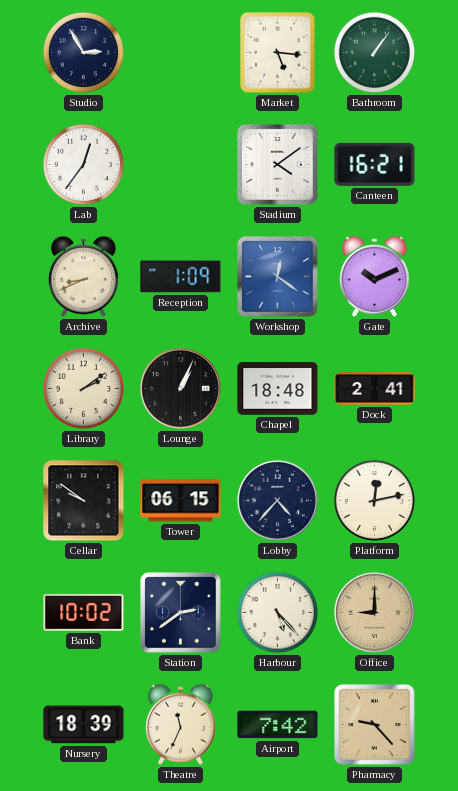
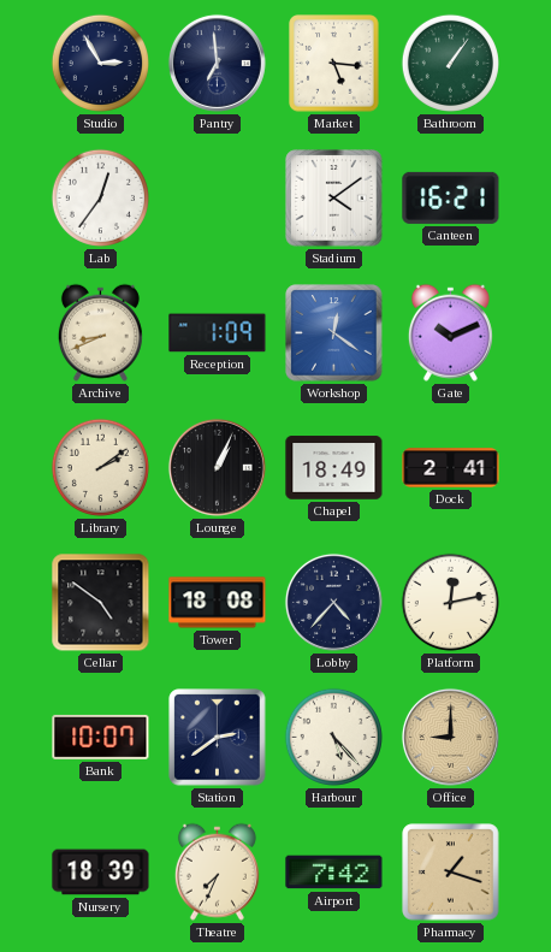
Pantry: none -> 6:59
Chapel: 18:48 -> 18:49
Cellar: 9:51 -> 4:51
Tower: 06:15 -> 18:08
Bank: 10:02 -> 10:07
Theatre: 11:34 -> 7:34
Pharmacy: 9:23 -> 1:18
